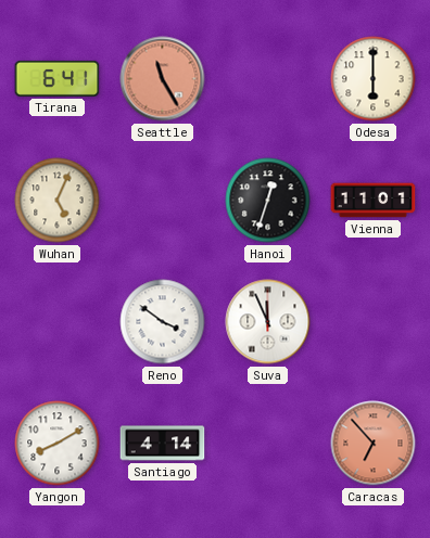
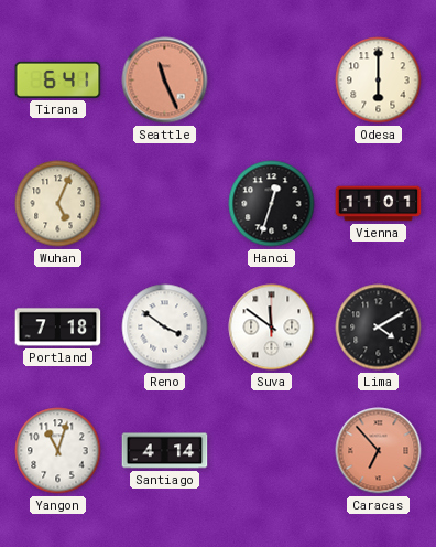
Seattle: 11:25 -> 11:26
Portland: none -> 7:18
Suva: 11:56 -> 11:51
Lima: none -> 4:10
Yangon: 8:10 -> 11:03
